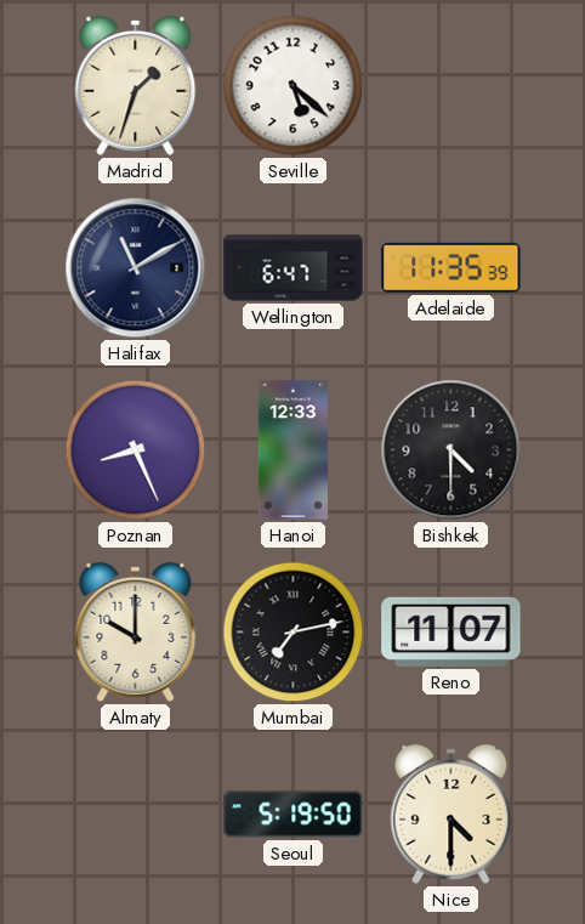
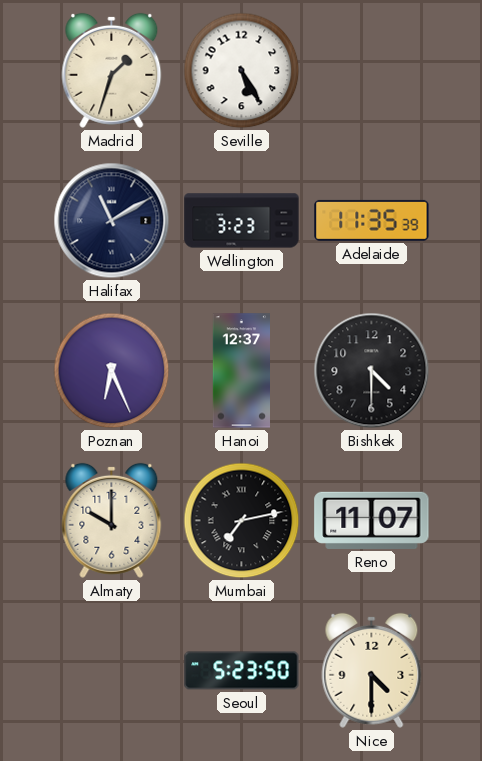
Seville: 5:22 -> 5:25
Wellington: 6:47 -> 3:23
Poznan: 8:26 -> 6:26
Hanoi: 12:33 -> 12:37
Seoul: 5:19 -> 5:23
